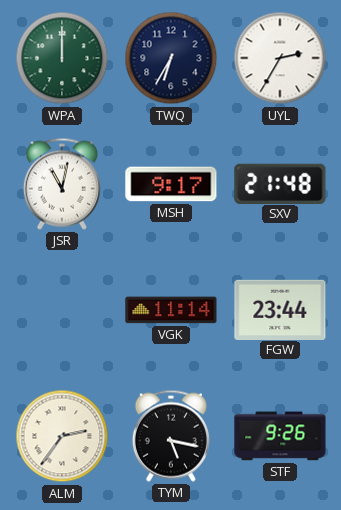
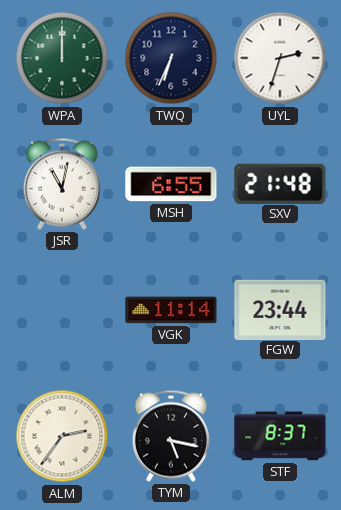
TWQ: 6:35 -> 6:34
UYL: 2:35 -> 2:33
MSH: 9:17 -> 6:55
STF: 9:26 -> 8:37
